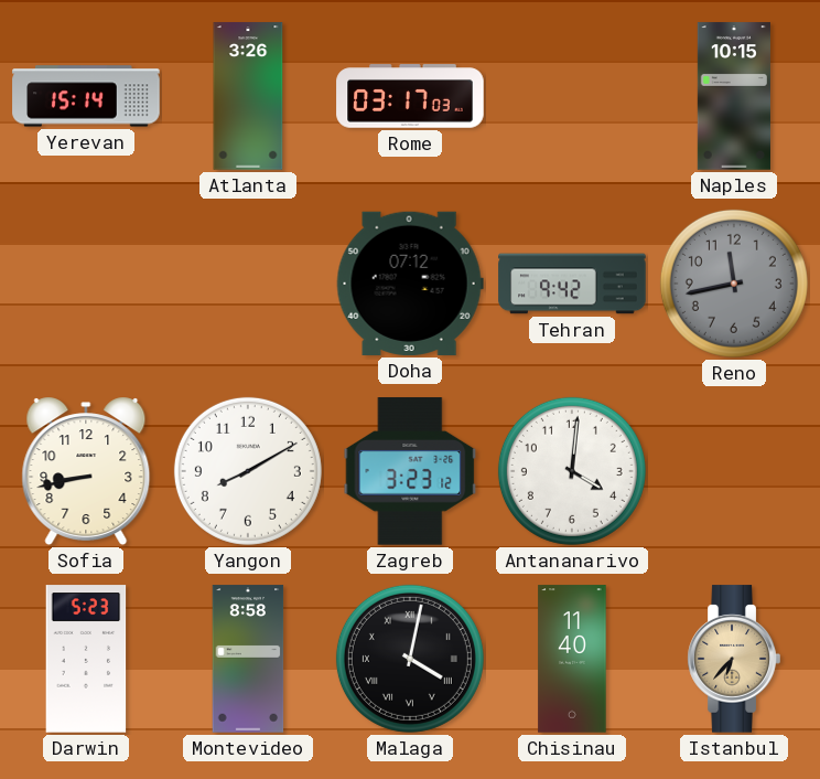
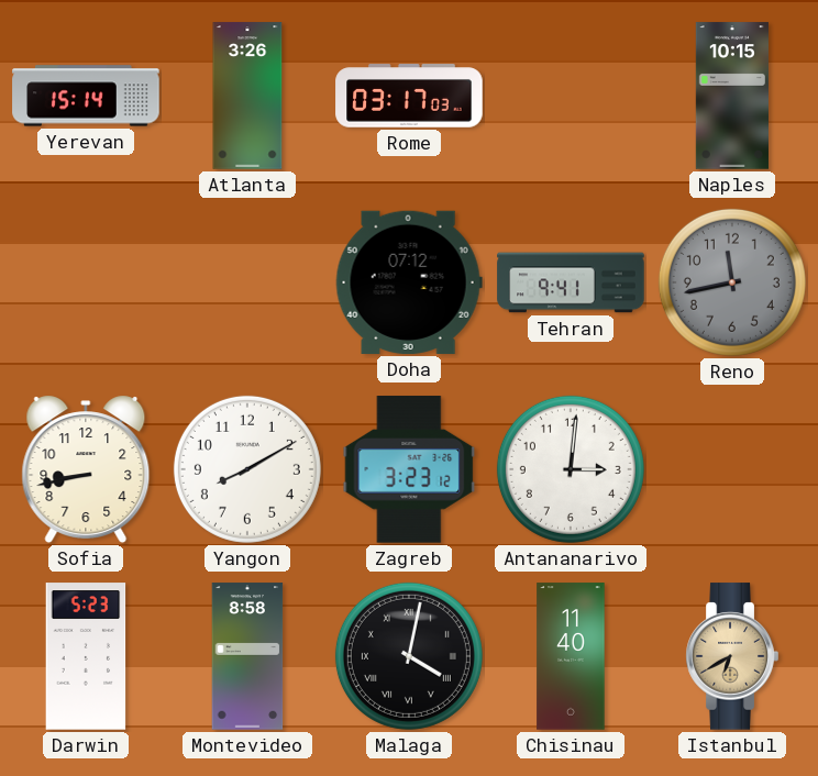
Tehran: 9:42 -> 9:41
Antananarivo: 4:01 -> 3:01
Istanbul: 6:37 -> 6:40
